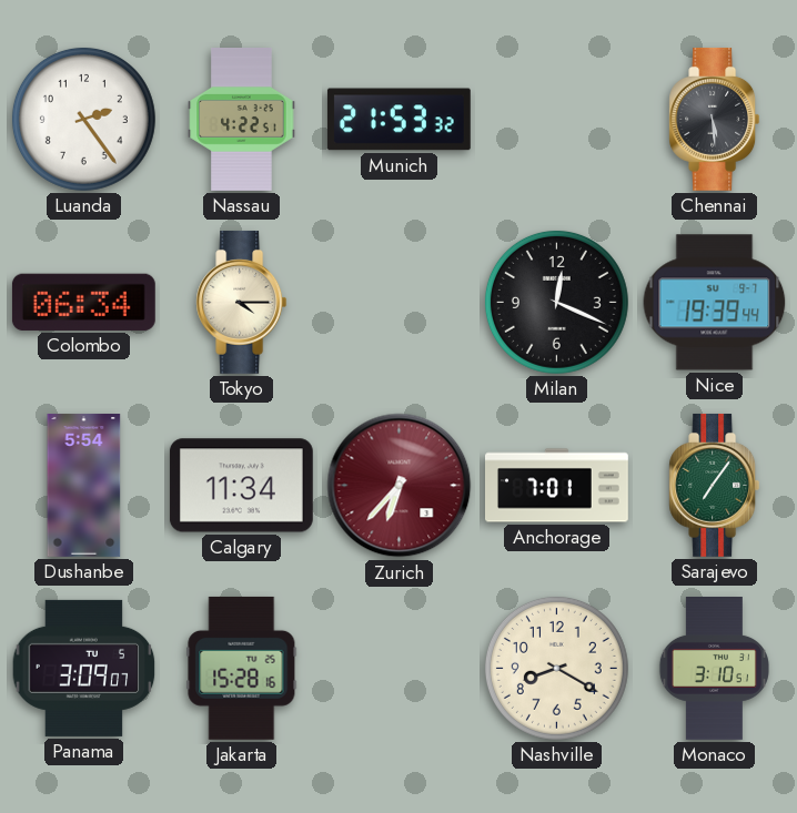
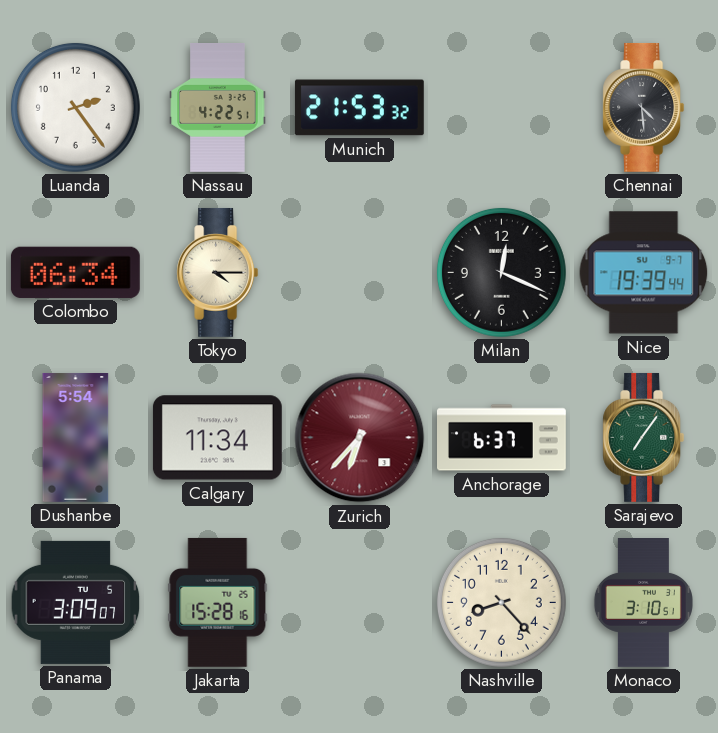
Chennai: 5:29 -> 4:29
Anchorage: 7:01 -> 6:37
Nashville: 8:20 -> 8:23
